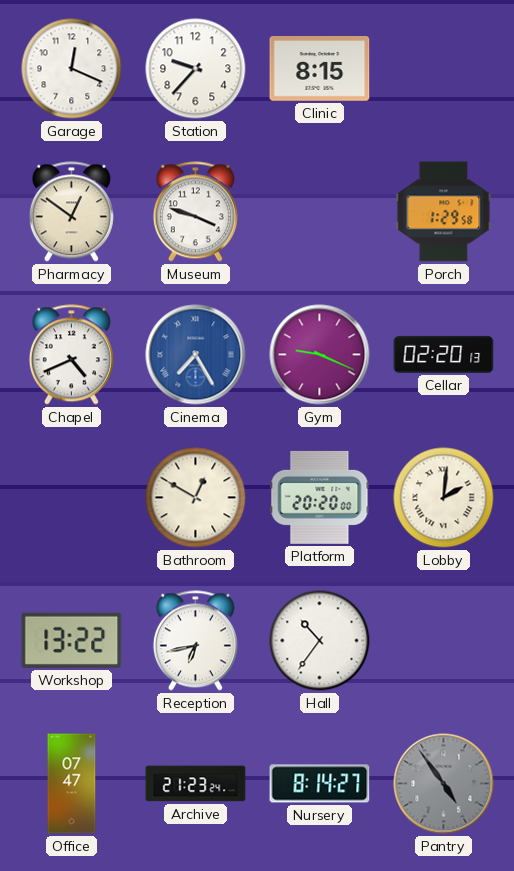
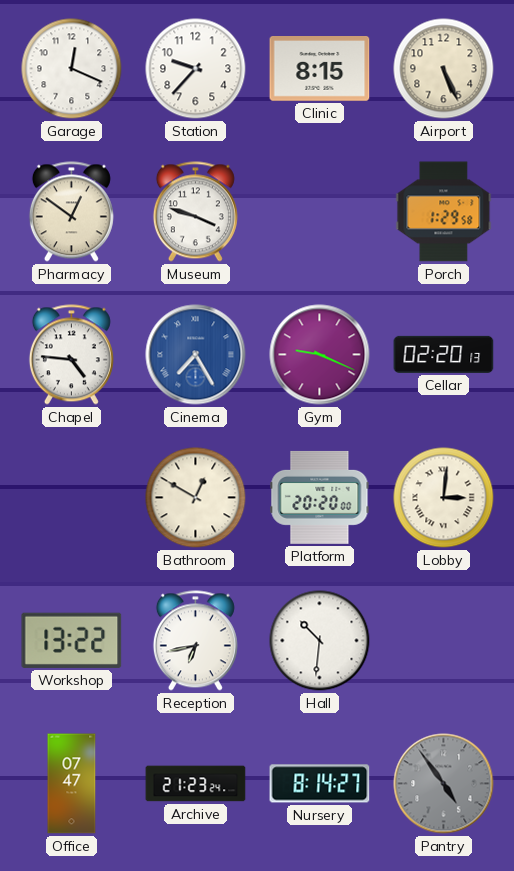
Airport: none -> 5:26
Chapel: 4:41 -> 4:46
Lobby: 2:01 -> 3:01
Hall: 10:36 -> 10:31
